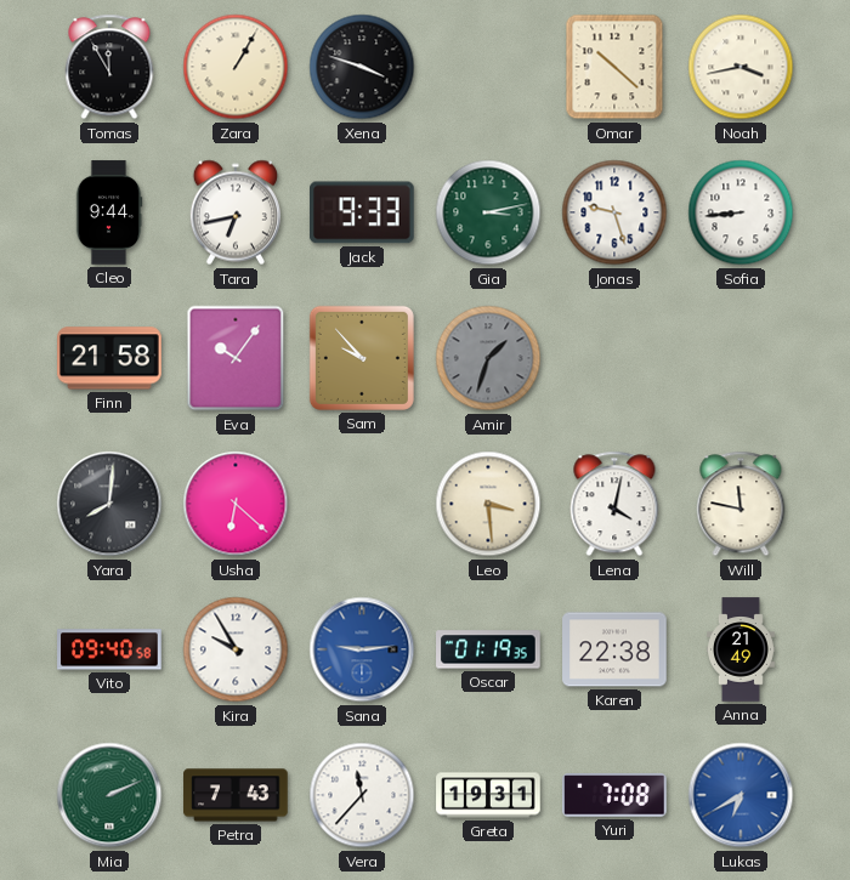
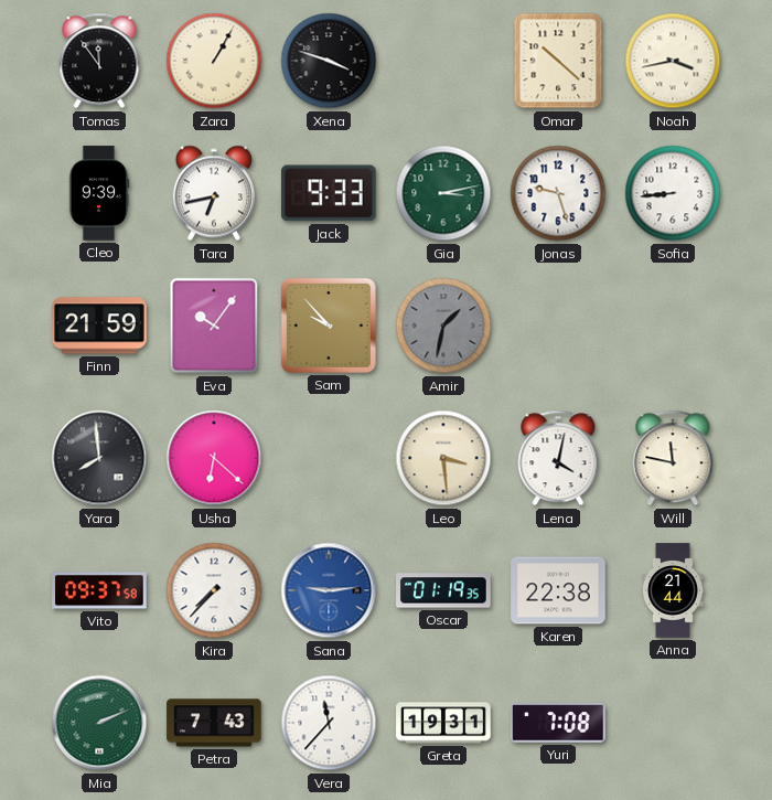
Tomas: 11:55 -> 11:54
Cleo: 9:44 -> 9:39
Finn: 21:58 -> 21:59
Amir: 1:33 -> 1:32
Yara: 8:01 -> 7:59
Vito: 09:40 -> 09:37
Kira: 9:55 -> 7:37
Anna: 21:49 -> 21:44
Lukas: 6:40 -> none
